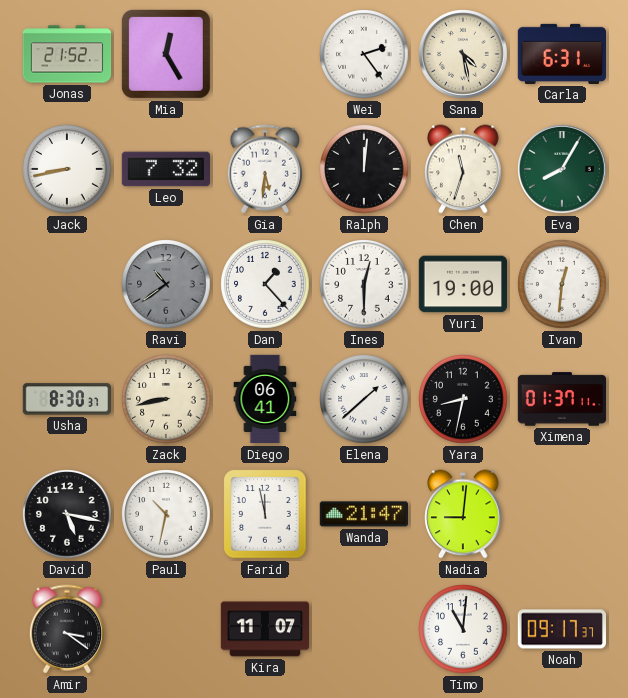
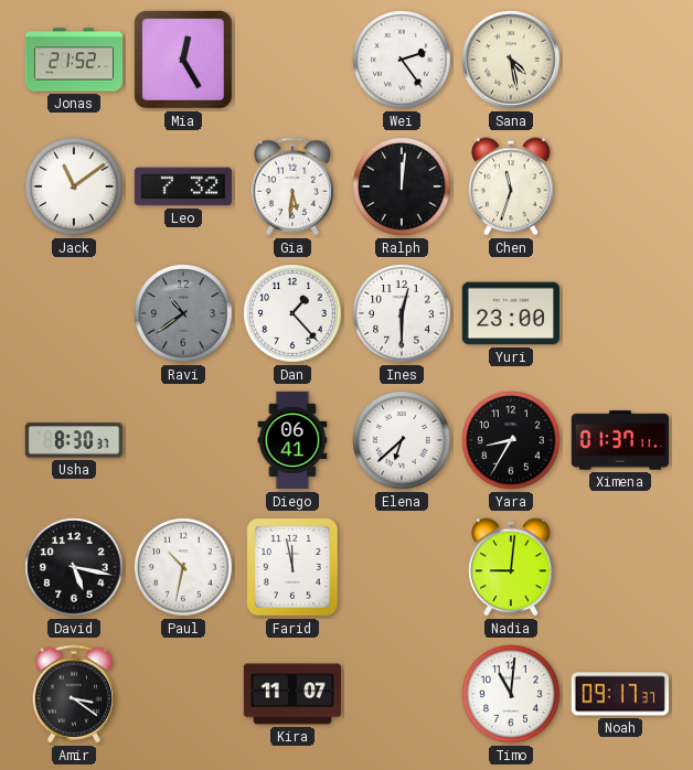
Carla: 6:31 -> none
Jack: 8:43 -> 11:09
Eva: 8:05 -> none
Yuri: 19:00 -> 23:00
Ivan: 12:31 -> none
Zack: 8:43 -> none
Elena: 1:38 -> 6:38
Yara: 8:32 -> 8:35
Wanda: 21:47 -> none
